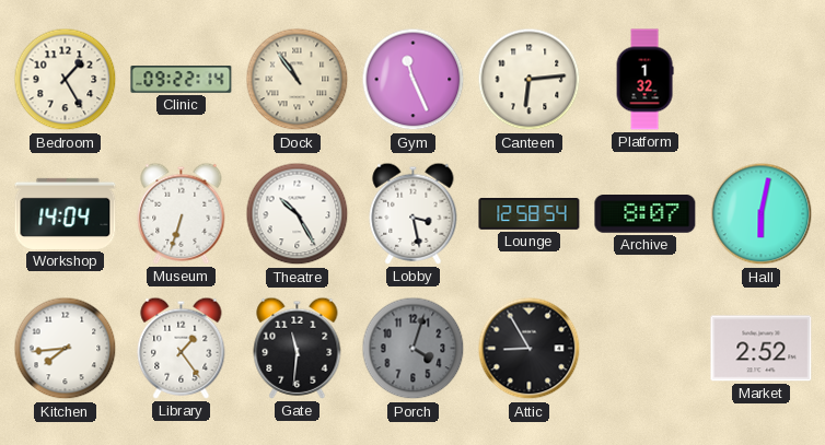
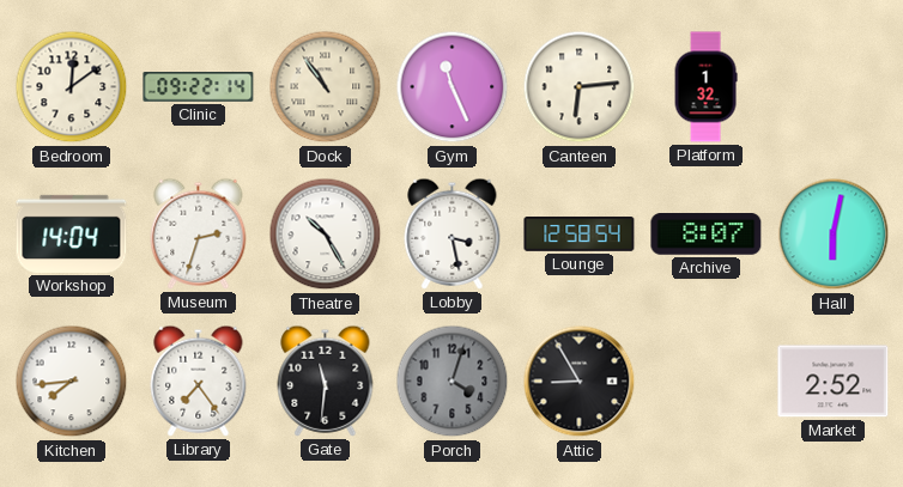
Bedroom: 1:25 -> 12:09
Museum: 6:33 -> 2:33
Library: 1:24 -> 7:24
